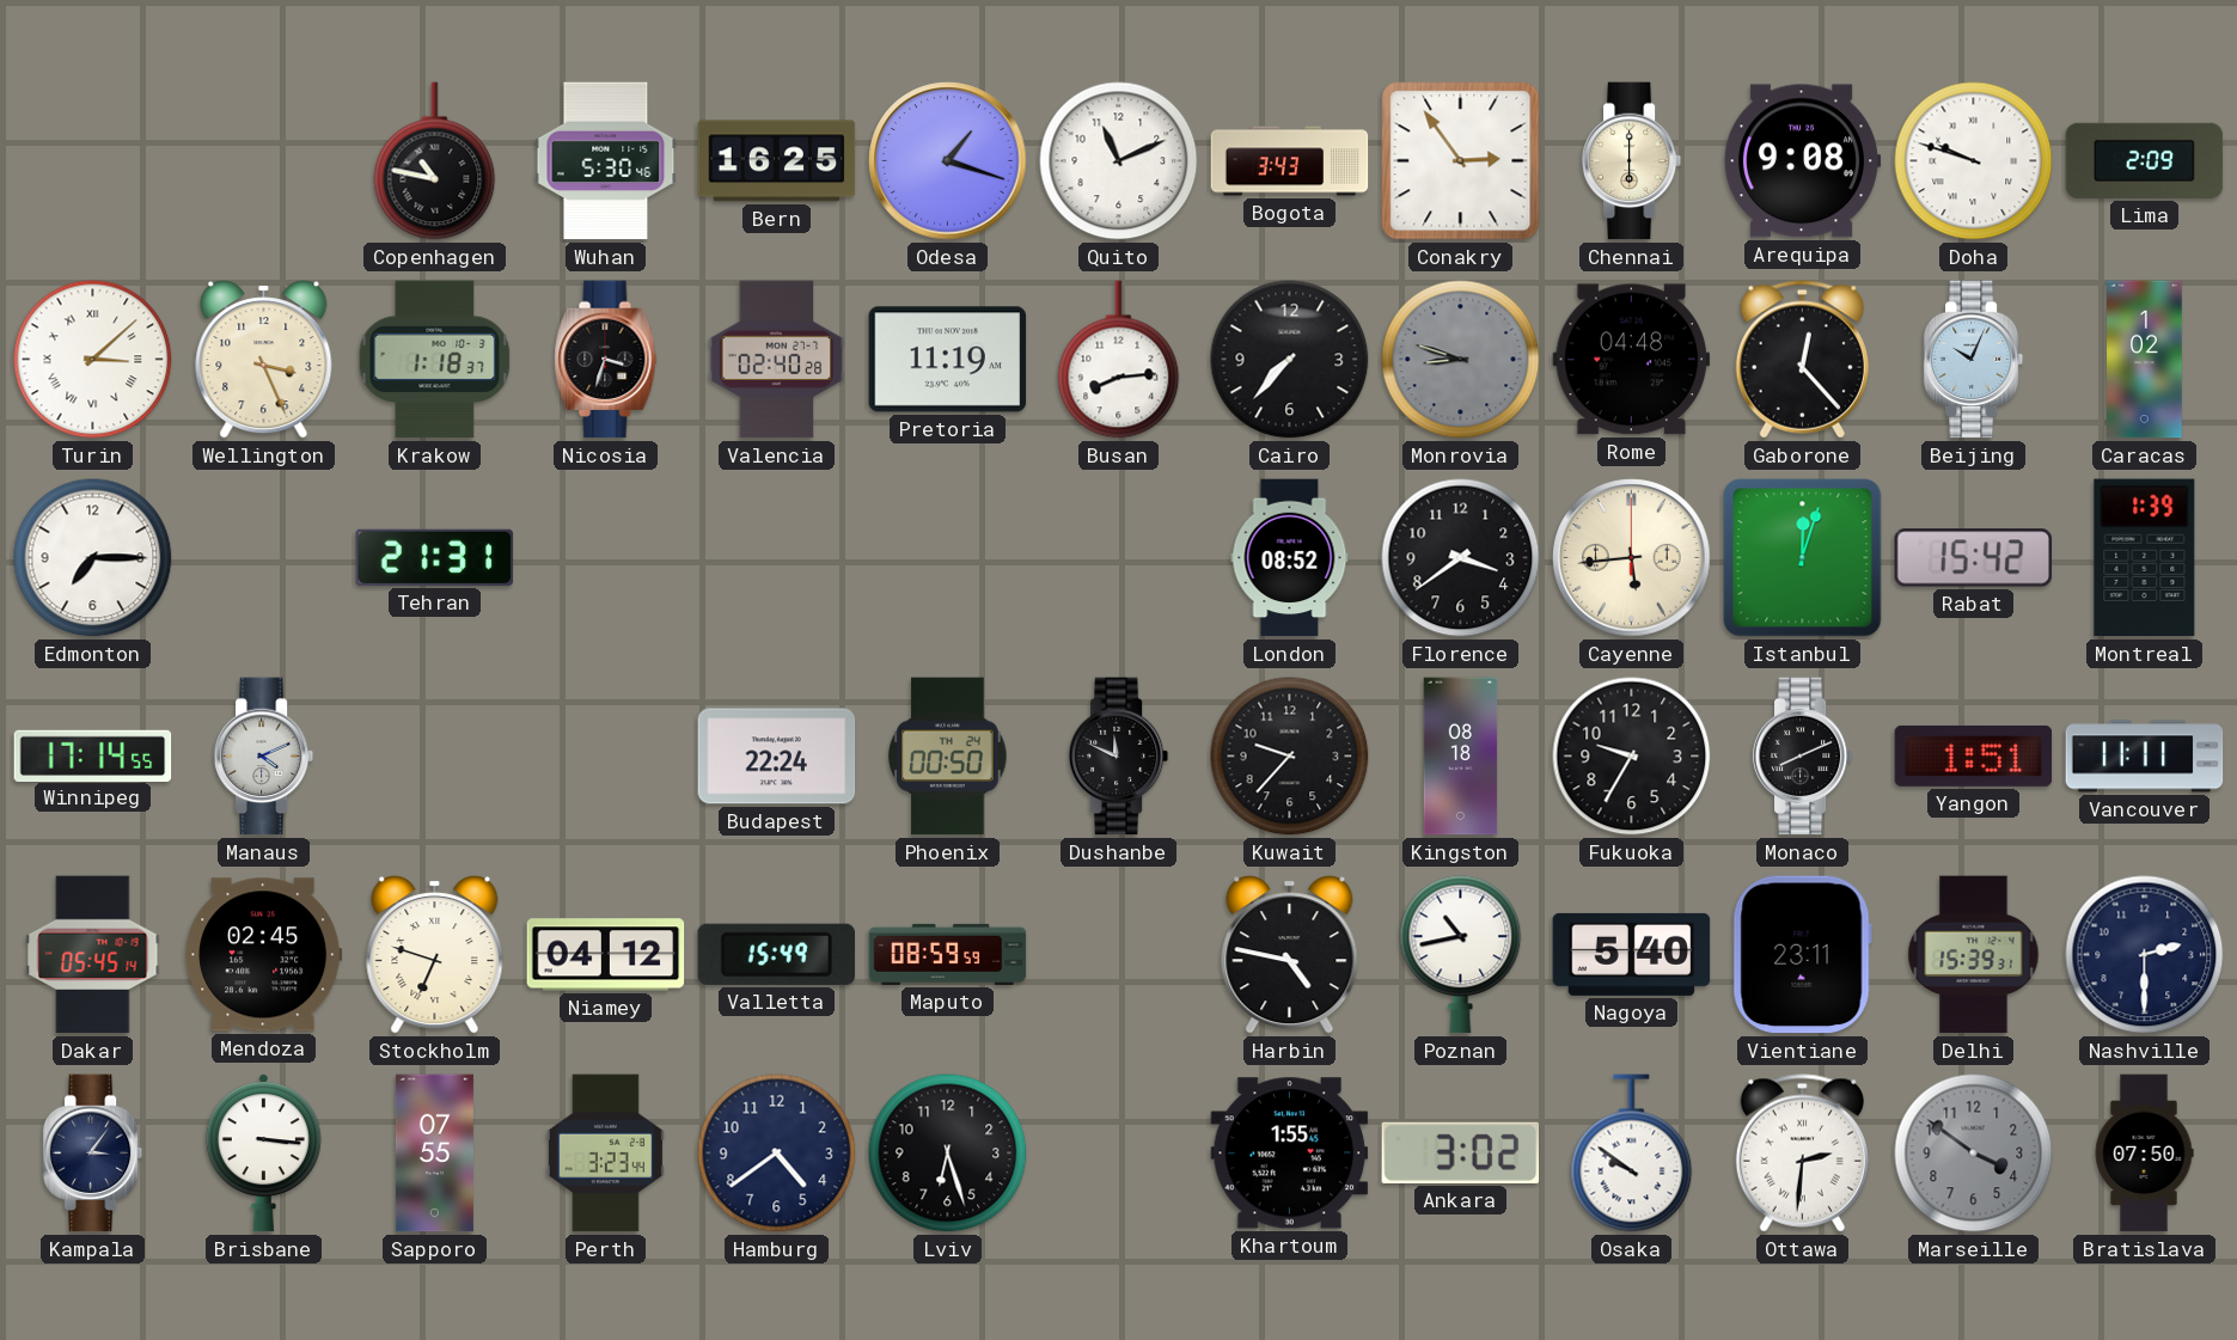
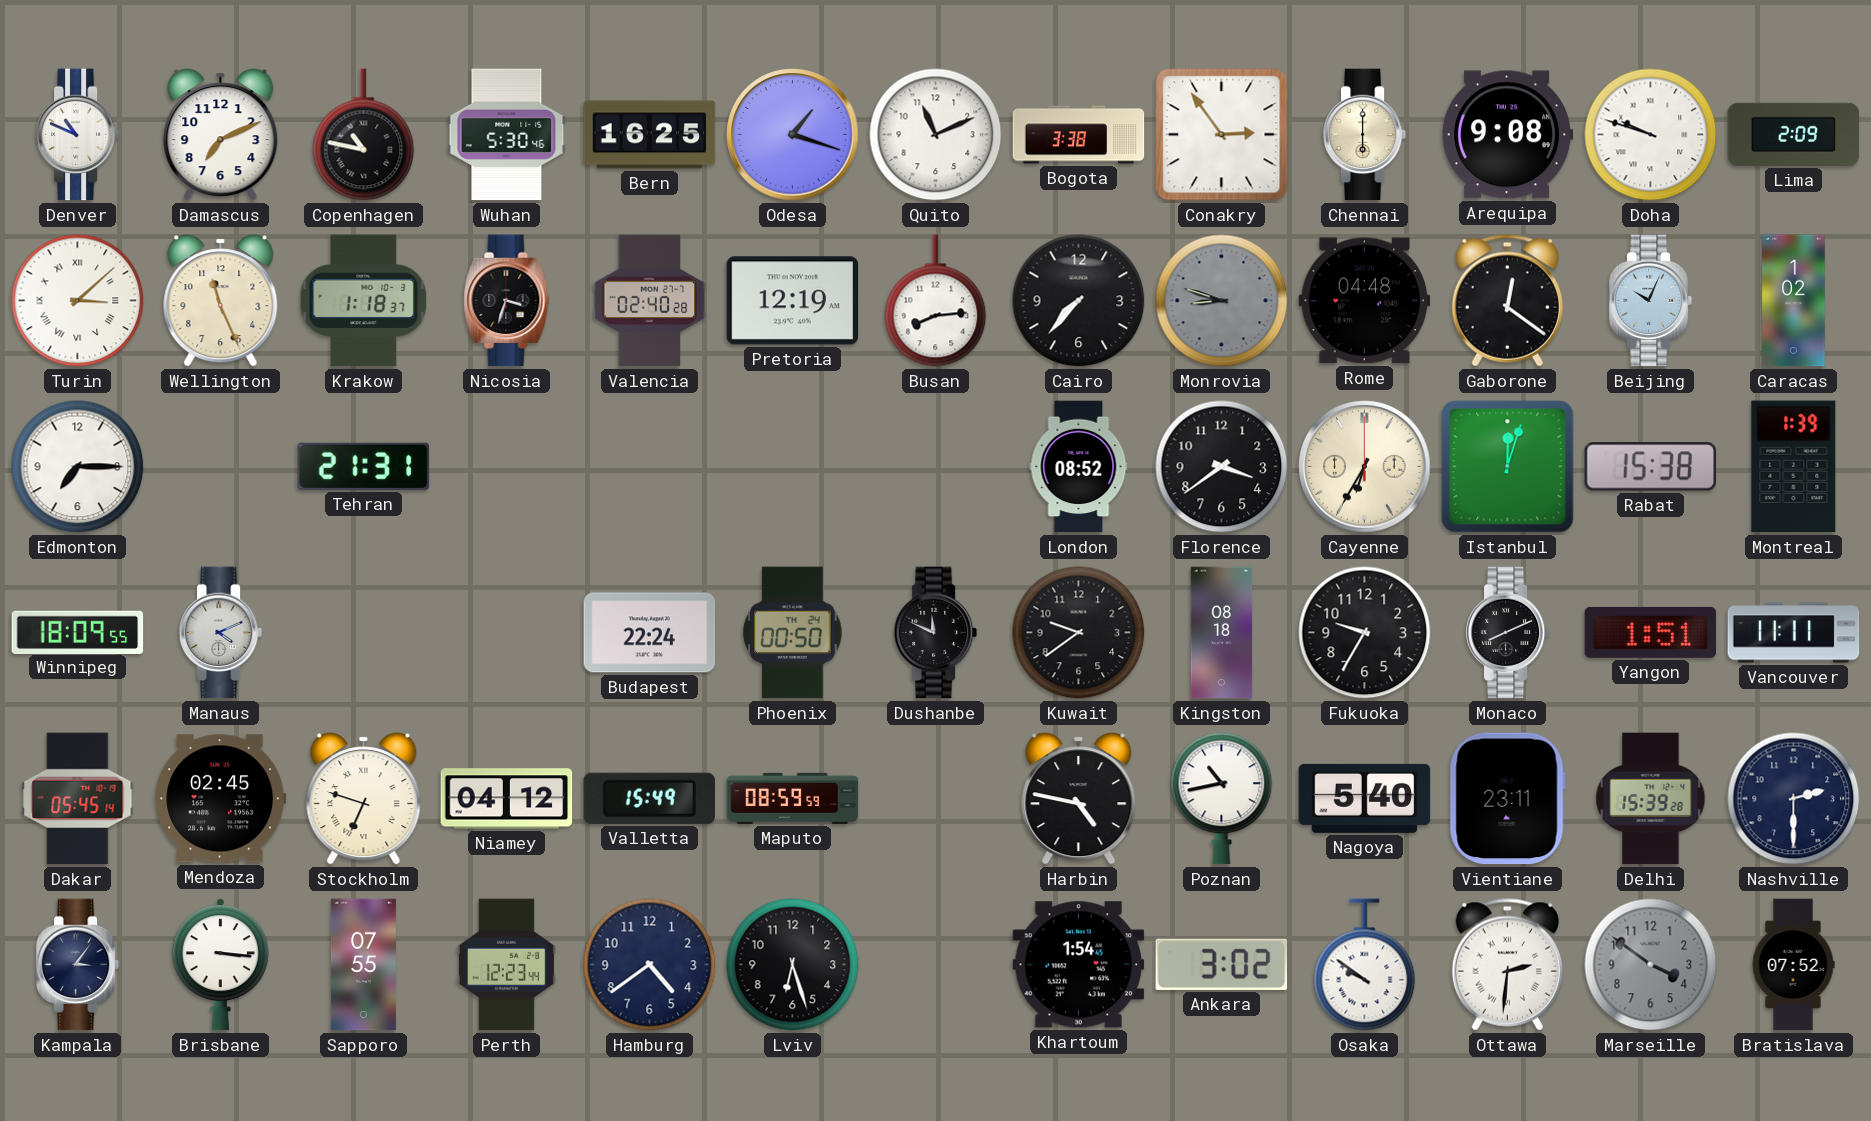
Denver: none -> 10:49
Damascus: none -> 7:11
Bogota: 3:43 -> 3:38
Wellington: 3:26 -> 11:26
Pretoria: 11:19 -> 12:19
Gaborone: 12:23 -> 12:21
Cayenne: 5:44 -> 6:35
Rabat: 15:42 -> 15:38
Winnipeg: 17:14 -> 18:09
Kuwait: 9:37 -> 9:39
Delhi: 15:39:31 -> 15:39:28
Perth: 3:23 -> 12:23
Khartoum: 1:55 -> 1:54
Bratislava: 07:50 -> 07:52
